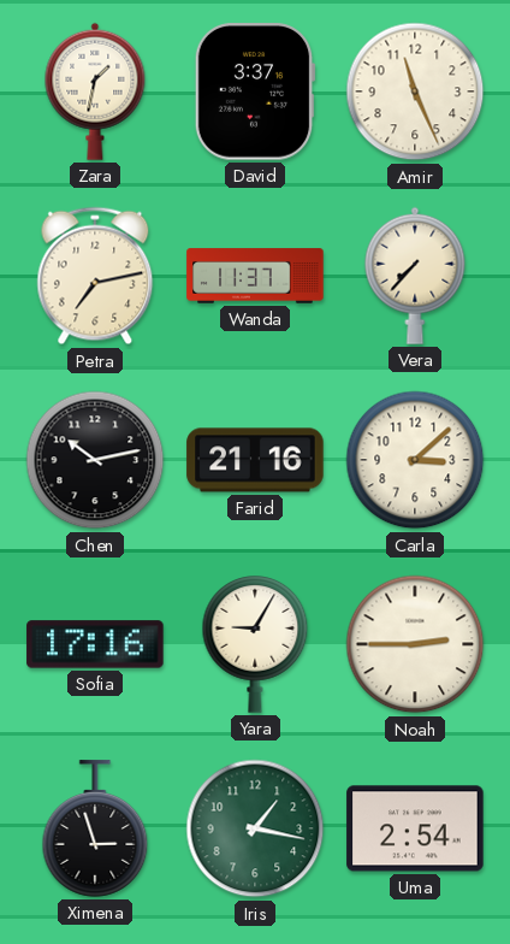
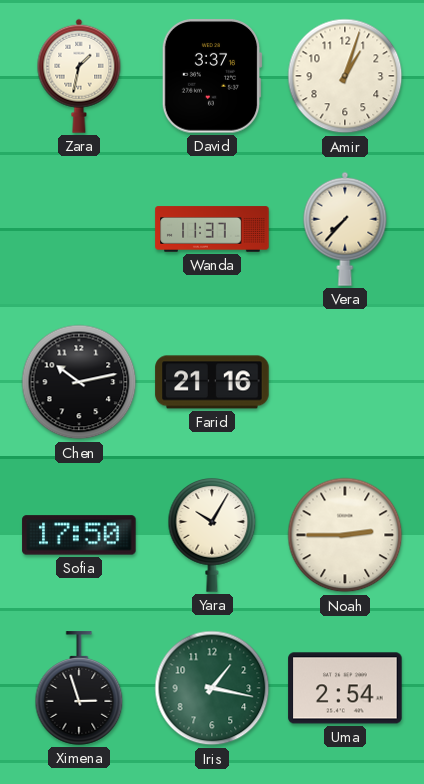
Amir: 11:26 -> 1:03
Petra: 7:13 -> none
Carla: 3:08 -> none
Sofia: 17:16 -> 17:50
Yara: 9:05 -> 10:05
